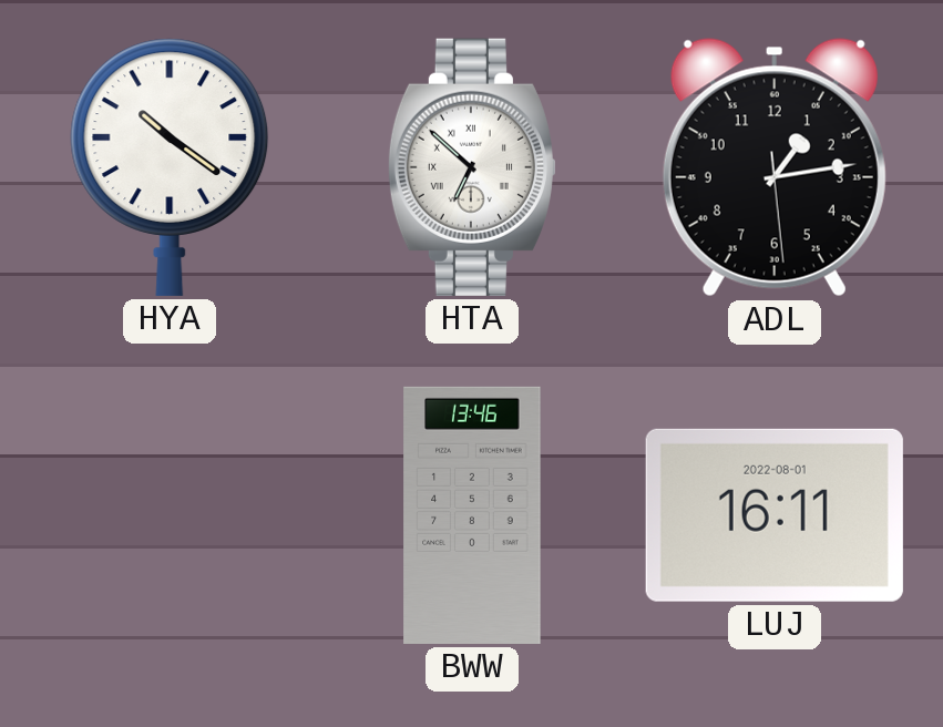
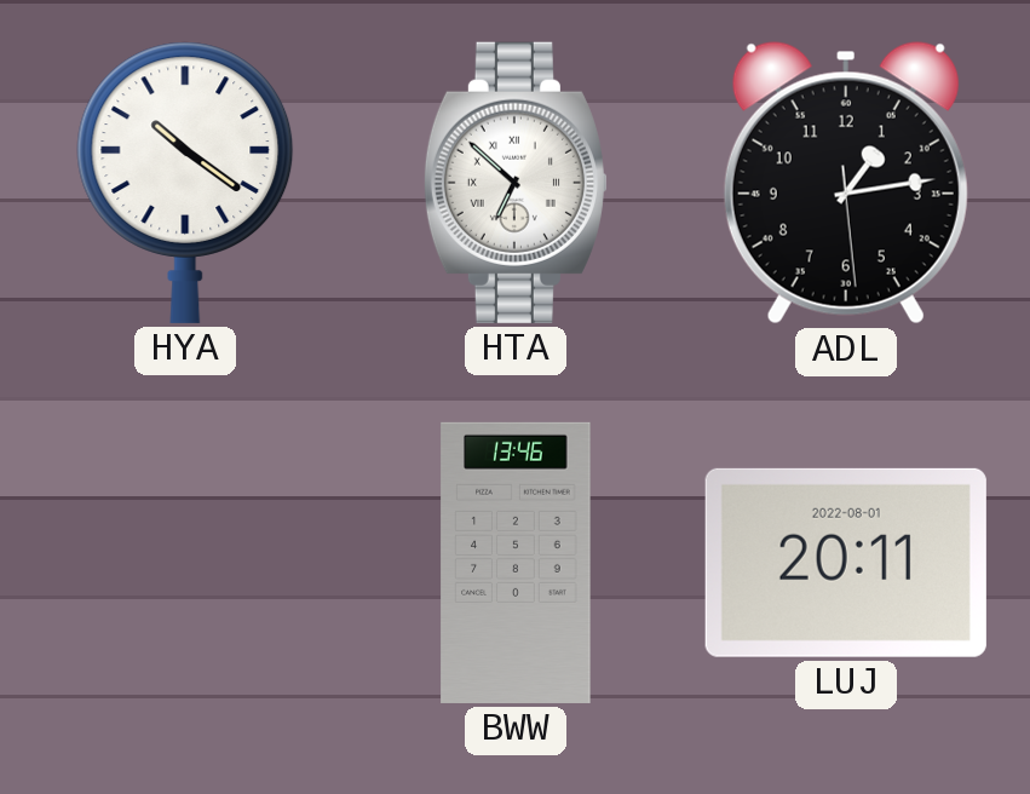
LUJ: 16:11 -> 20:11
